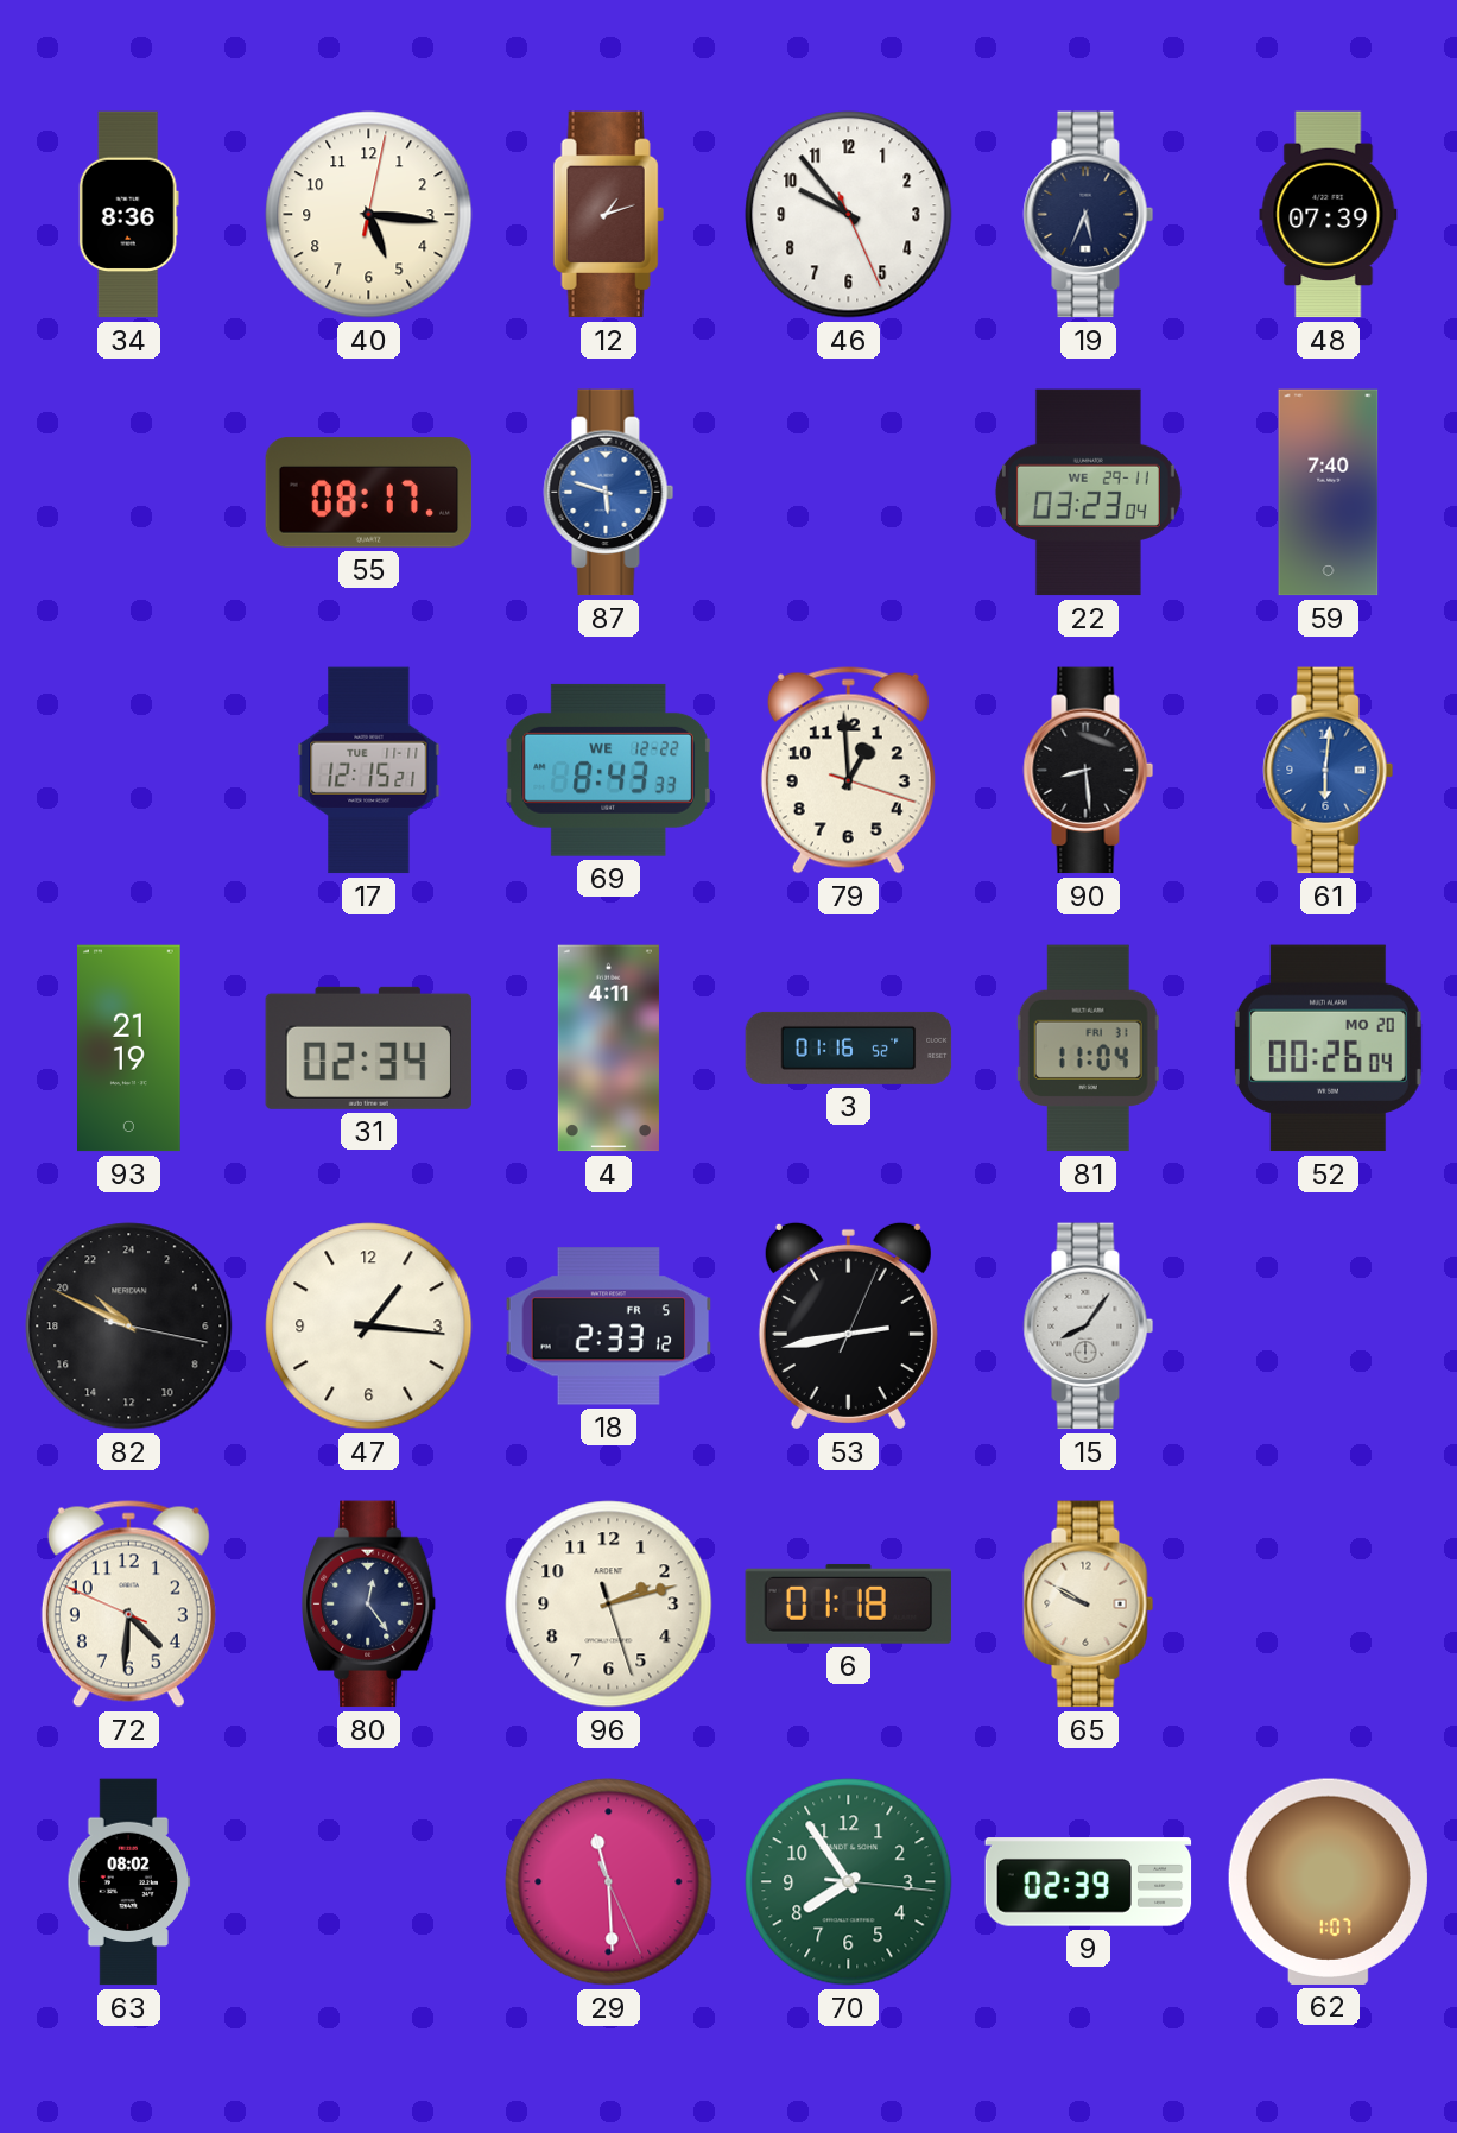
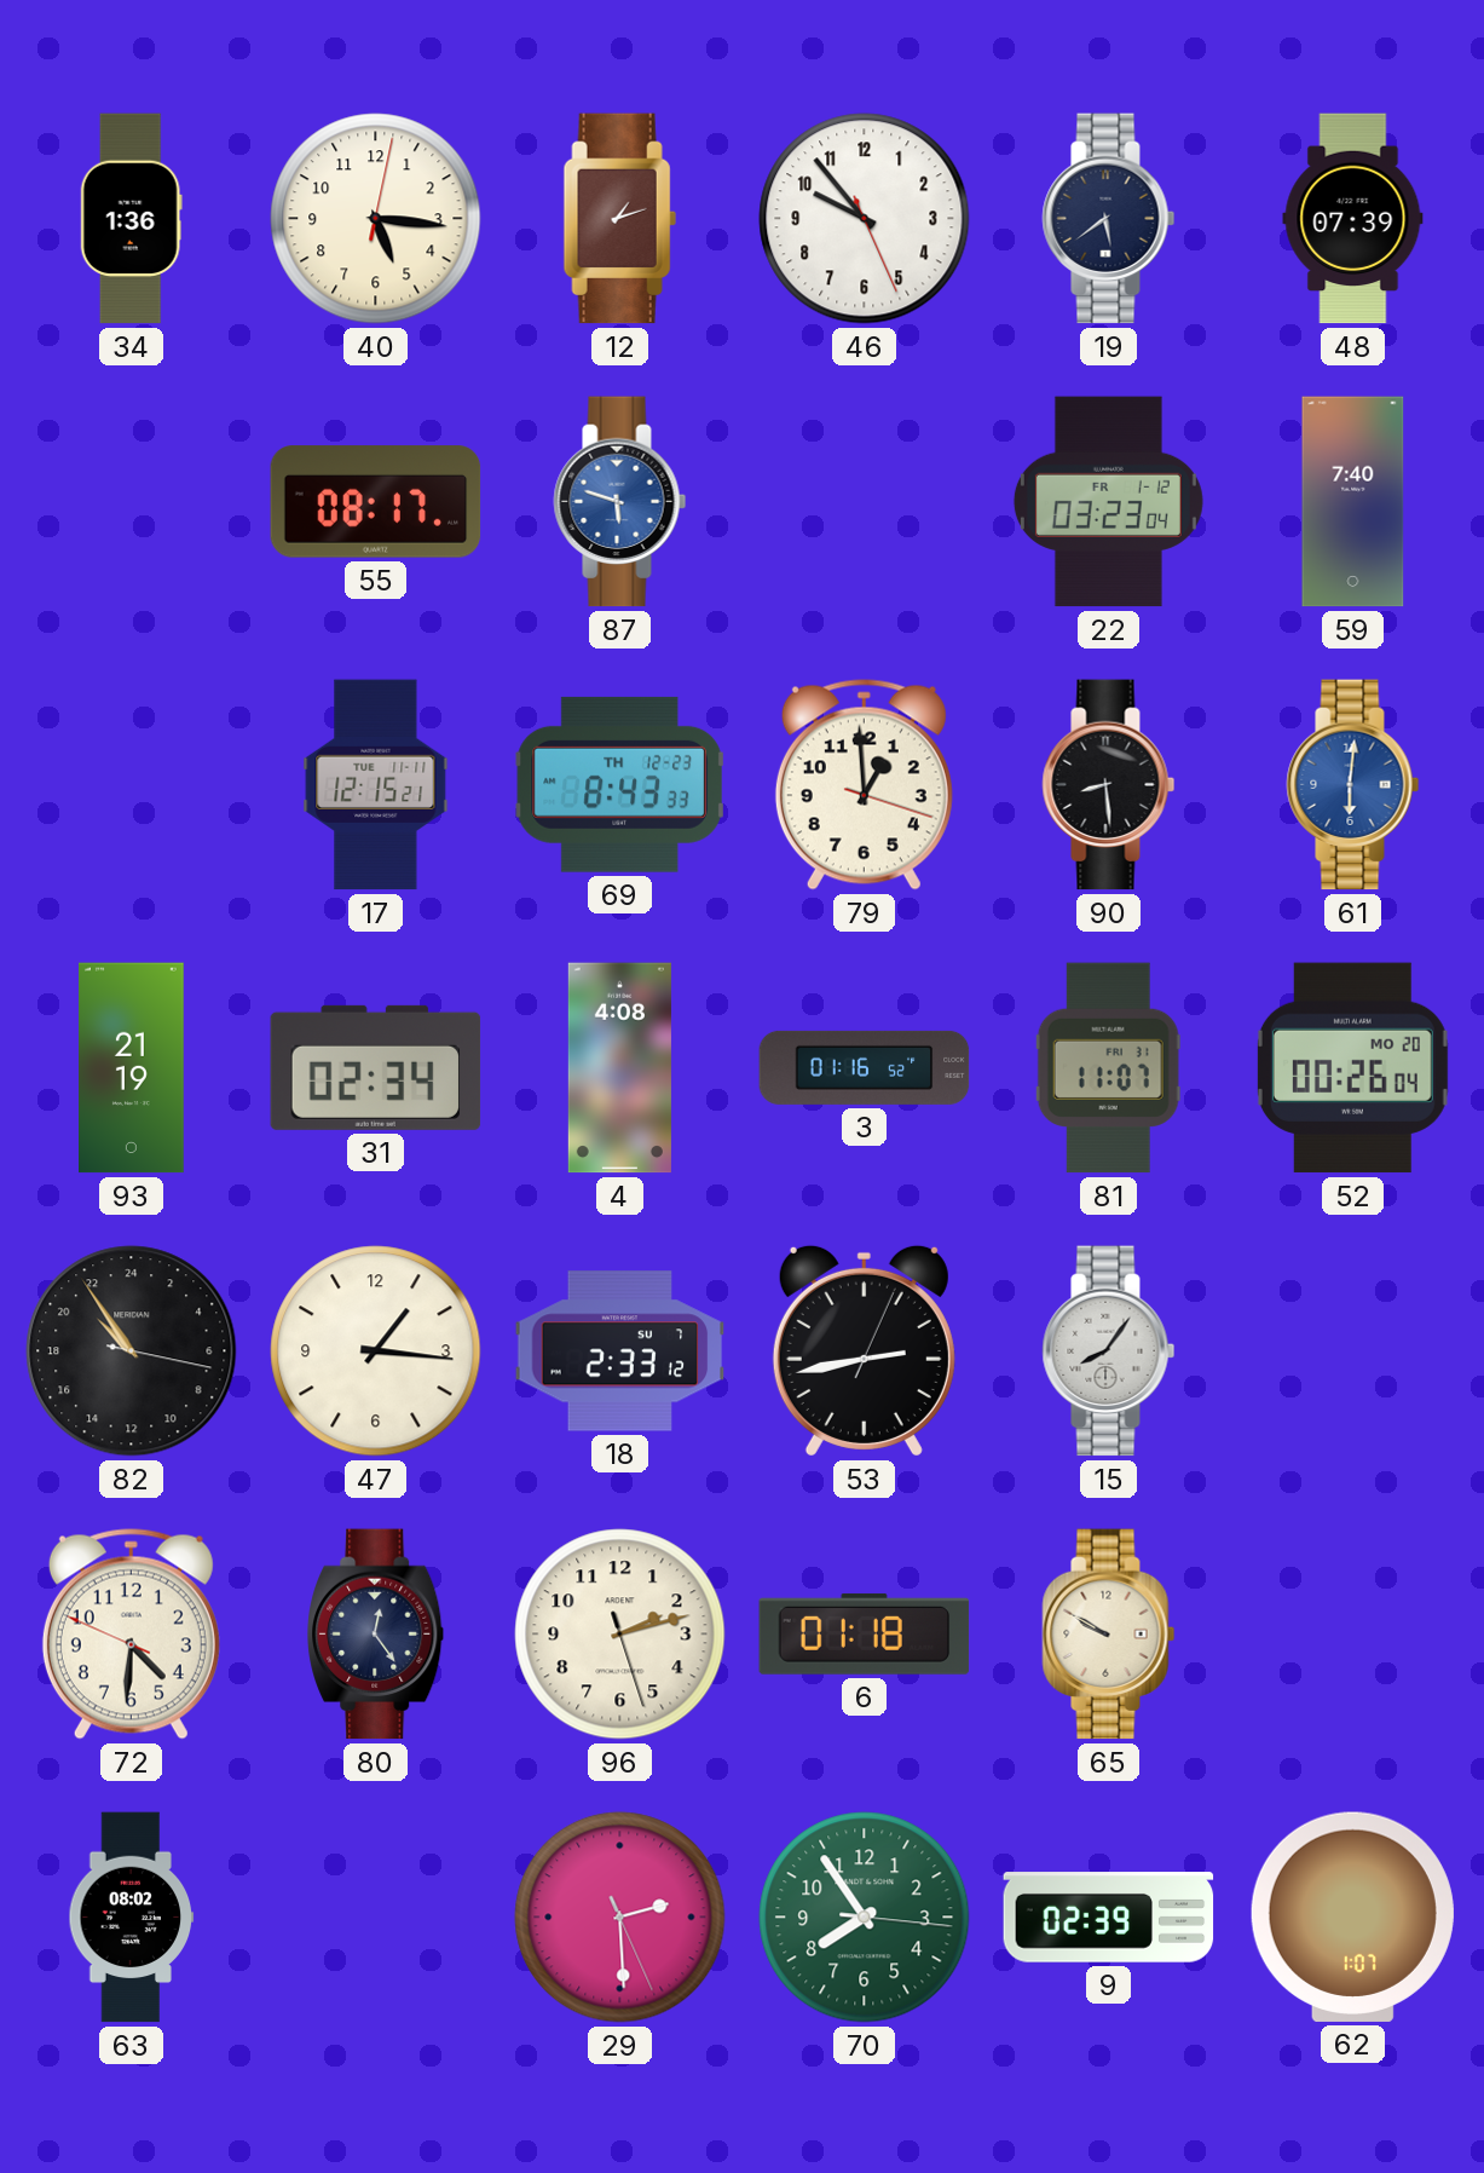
34: 8:36 -> 1:36
19: 5:34 -> 5:39
22 date: WE 29-11 -> FR 1-12
69 date: WE 12-22 -> TH 12-23
4: 4:11 -> 4:08
81: 11:04 -> 11:07
82: 20:49 -> 20:54
18 date: FR 5 -> SU 7
29: 11:29 -> 2:29
